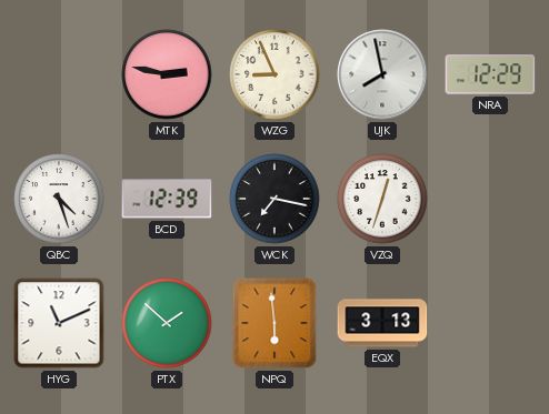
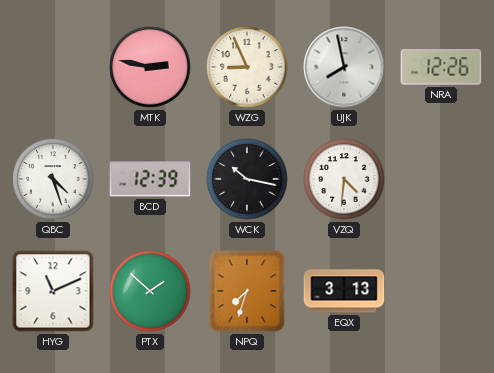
NRA: 12:29 -> 12:26
WCK: 7:17 -> 10:17
VZQ: 12:33 -> 4:31
NPQ: 5:59 -> 7:33
